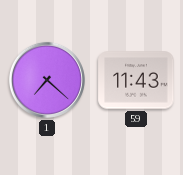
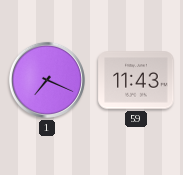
1: 7:22 -> 7:19
